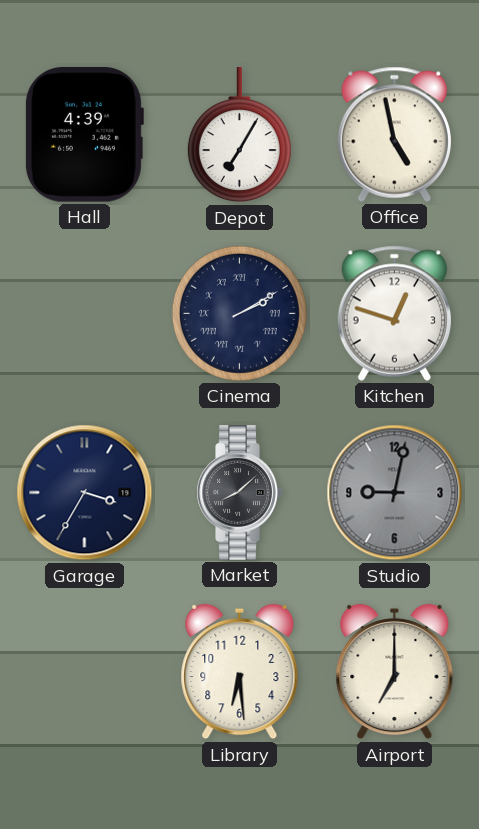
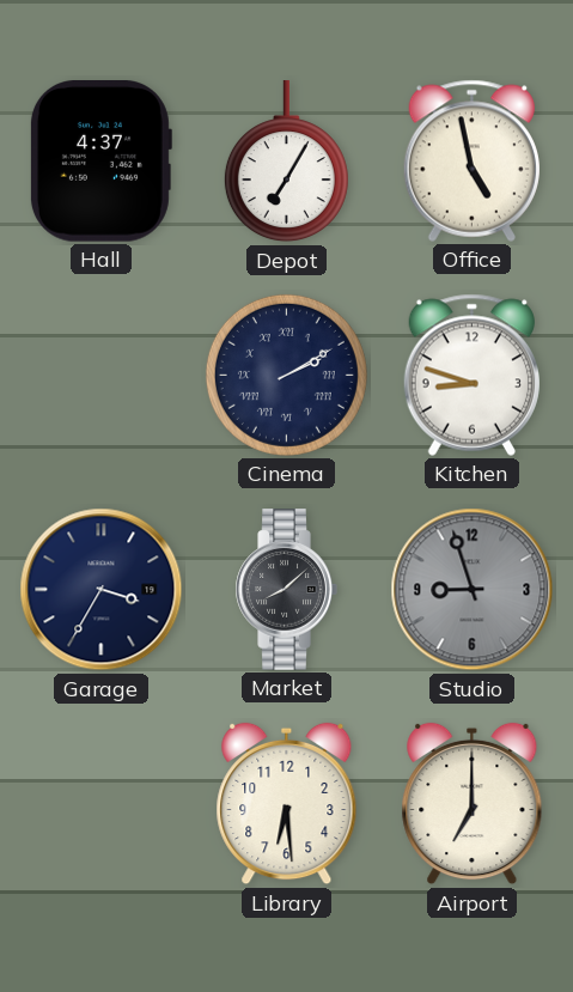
Hall: 4:39 -> 4:37
Kitchen: 12:48 -> 8:48
Studio: 9:02 -> 8:57
